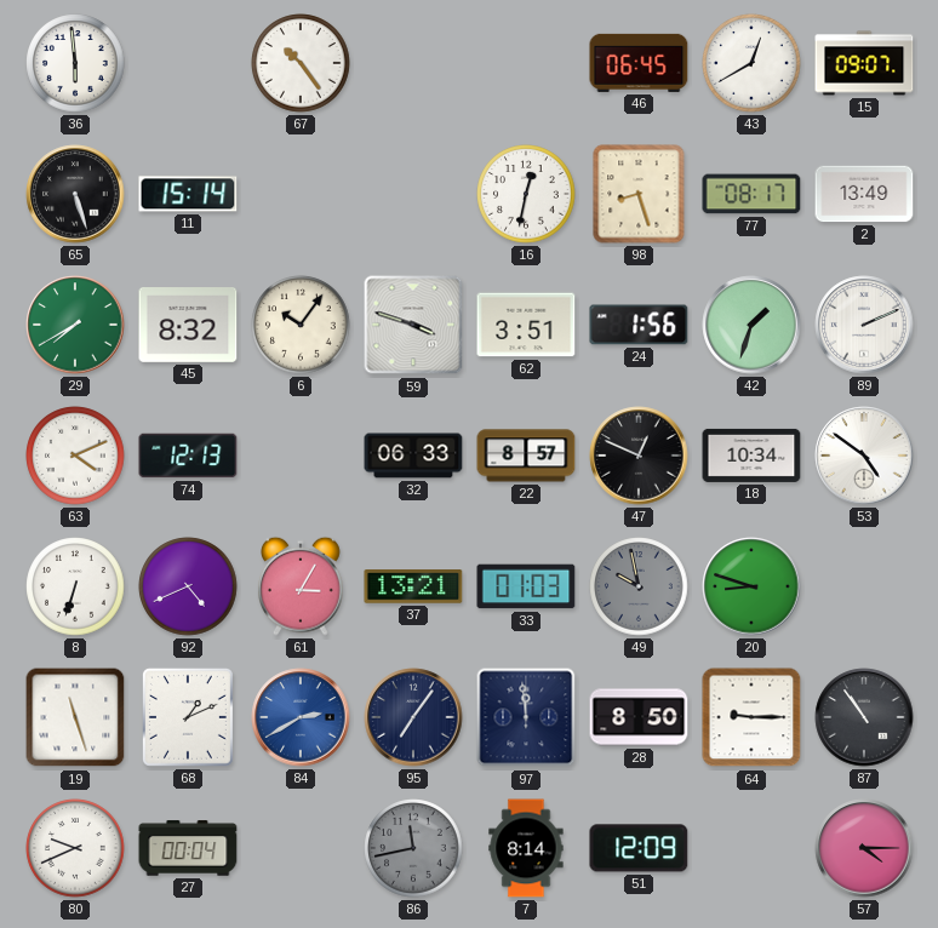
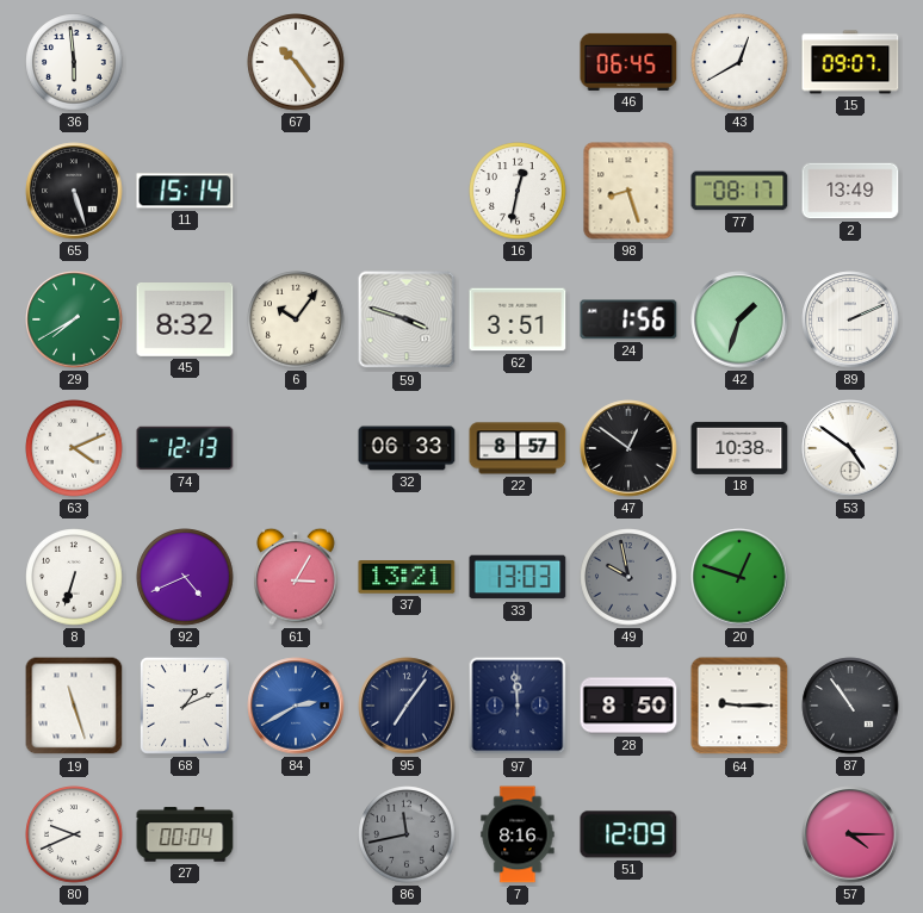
47: 12:49 -> 12:51
18: 10:34 -> 10:38
33: 01:03 -> 13:03
20: 8:48 -> 12:48
7: 8:14 -> 8:16
